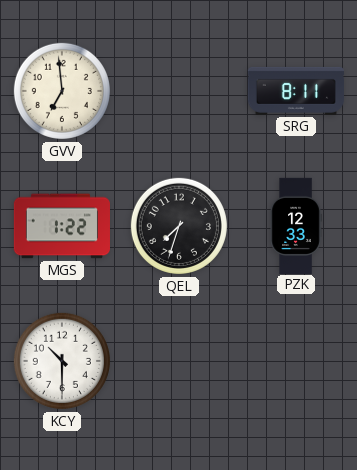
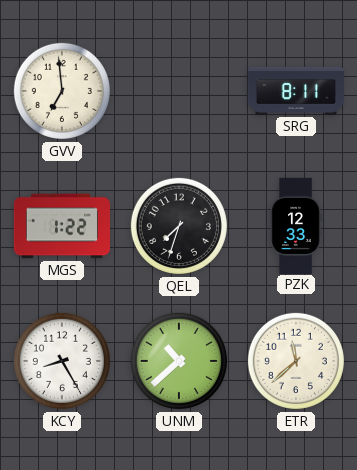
KCY: 10:30 -> 8:25
UNM: none -> 10:38
ETR: none -> 11:38
